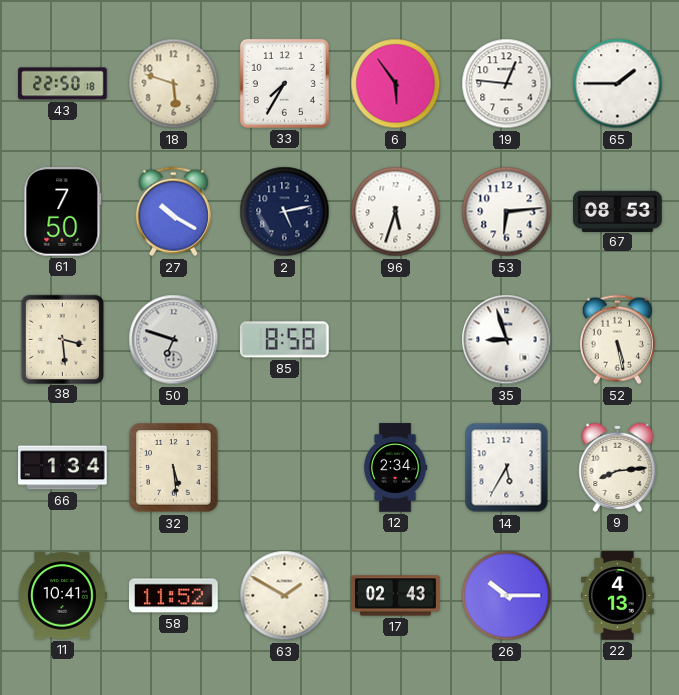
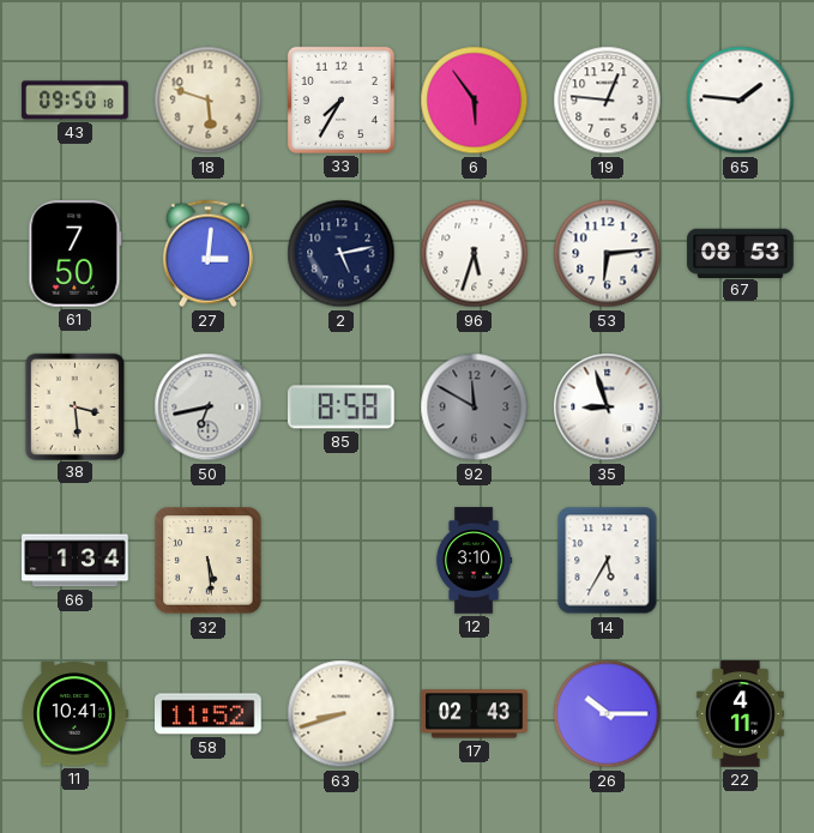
43: 22:50 -> 09:50
65: 1:45 -> 1:46
27: 10:20 -> 3:01
50: 6:48 -> 6:43
92: none -> 11:50
52: 5:28 -> none
12: 2:34 -> 3:10
9: 8:14 -> none
63: 1:50 -> 8:42
22: 4:13 -> 4:11
